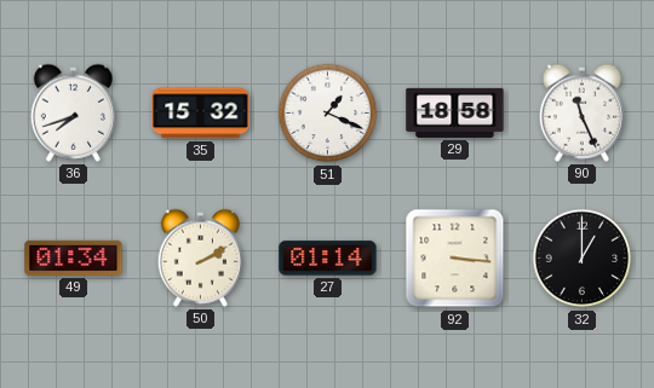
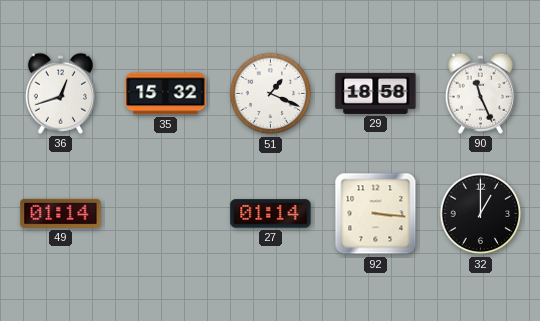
36: 7:42 -> 12:42
49: 01:34 -> 01:14
50: 2:10 -> none
